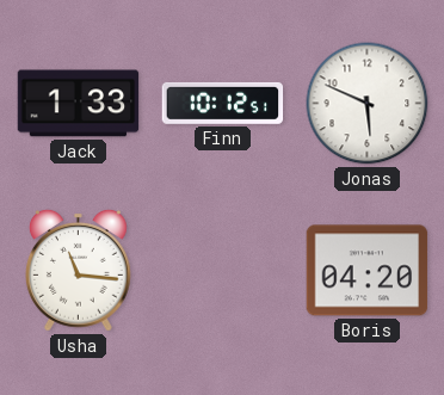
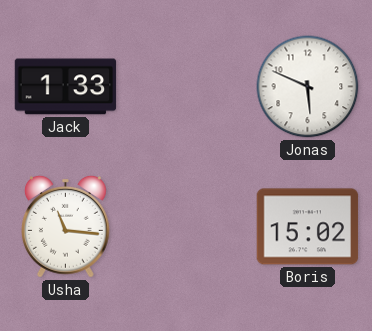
Finn: 10:12 -> none
Boris: 04:20 -> 15:02
